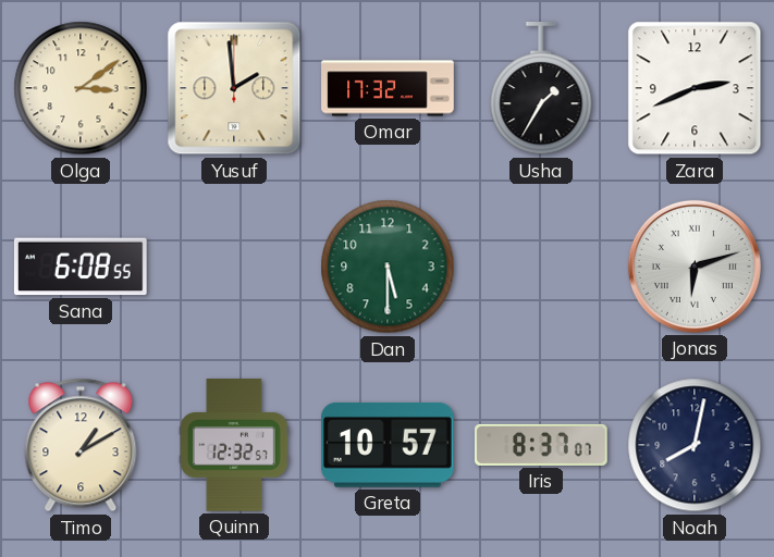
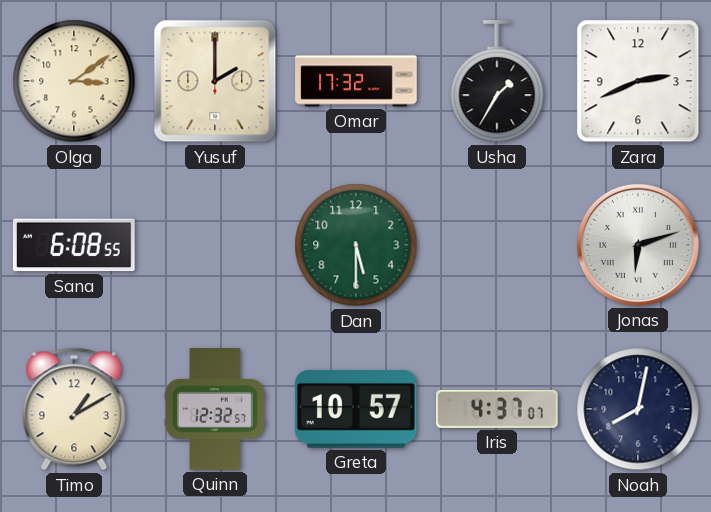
Yusuf: 1:59 -> 2:00
Iris: 8:37 -> 4:37
